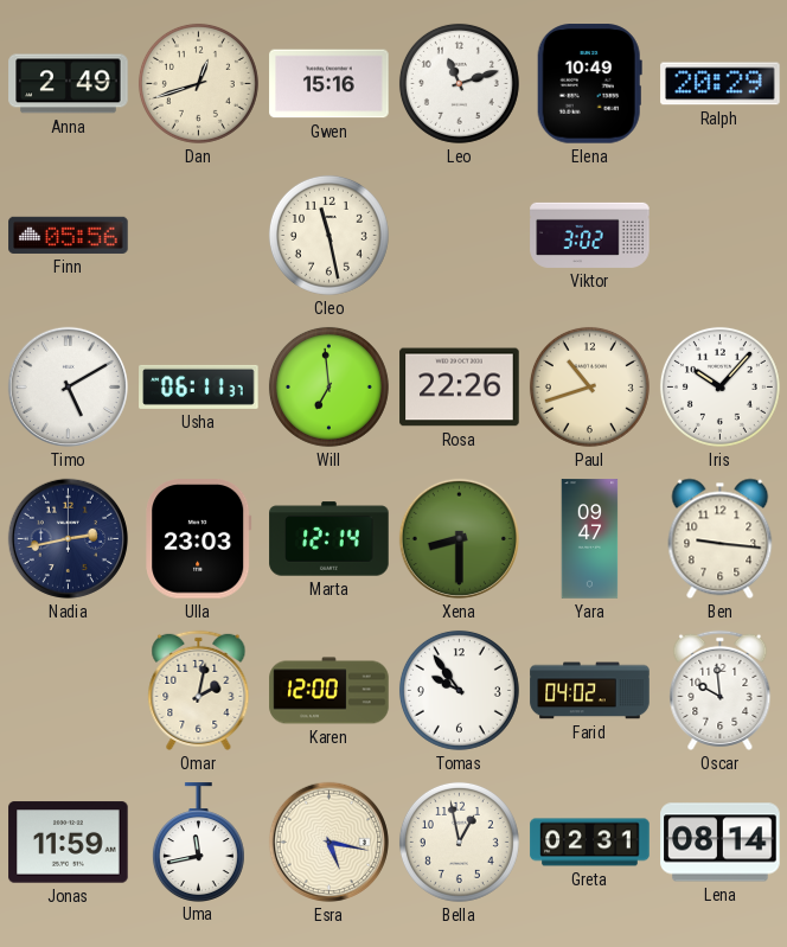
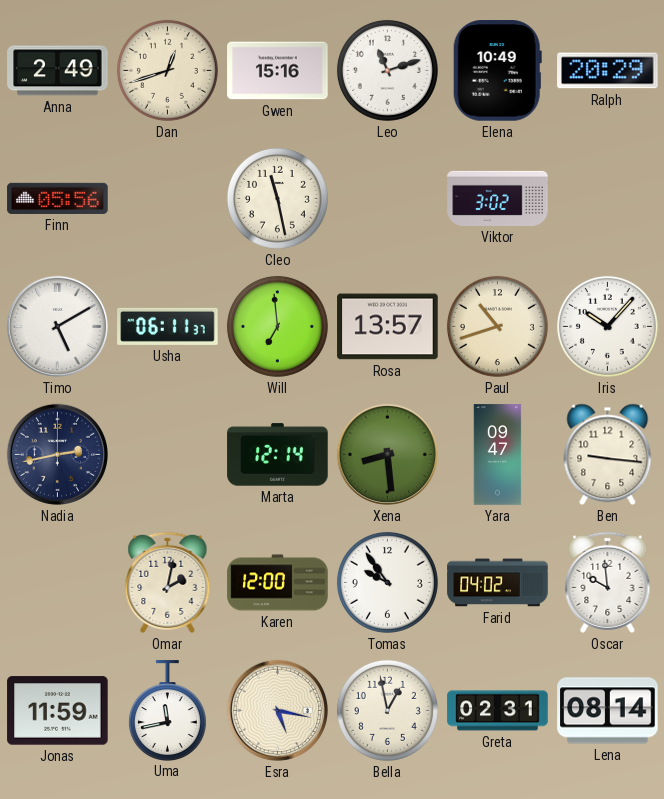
Rosa: 22:26 -> 13:57
Ulla: 23:03 -> none
Xena: 8:30 -> 8:29
